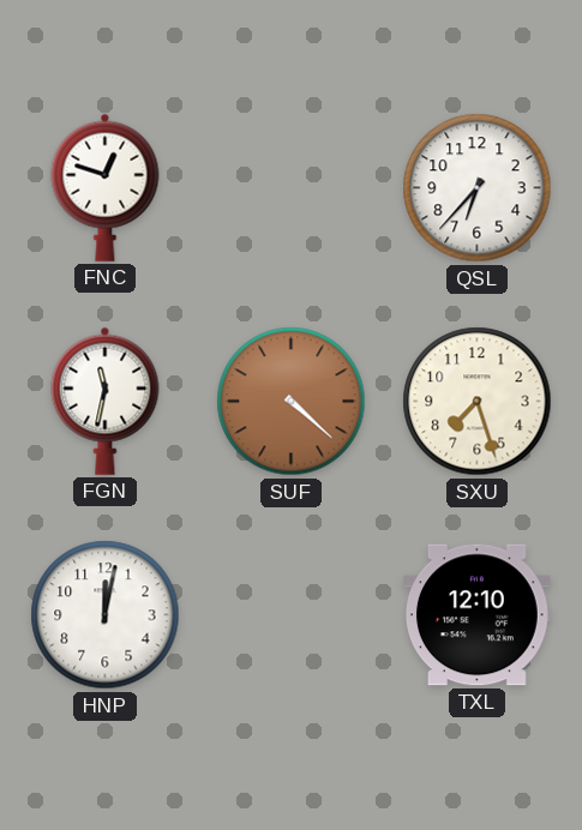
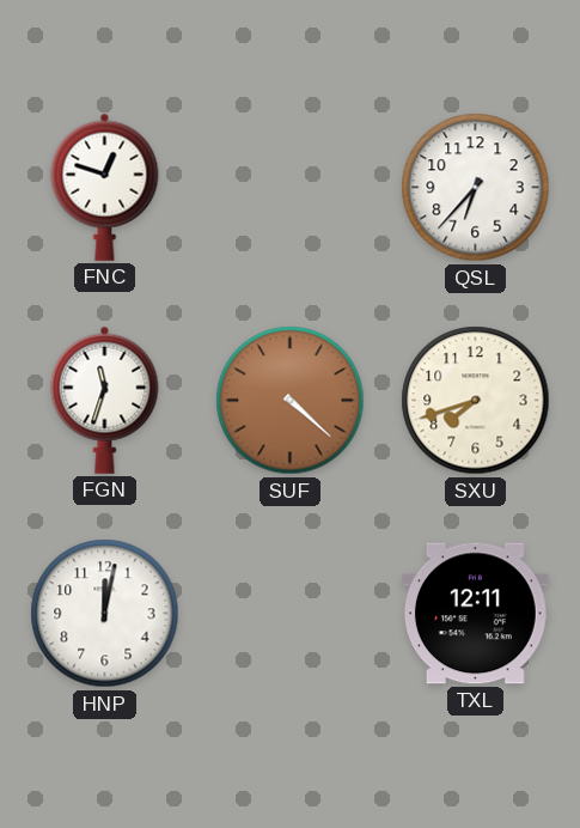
FGN: 11:32 -> 11:33
SXU: 7:27 -> 7:42
TXL: 12:10 -> 12:11
